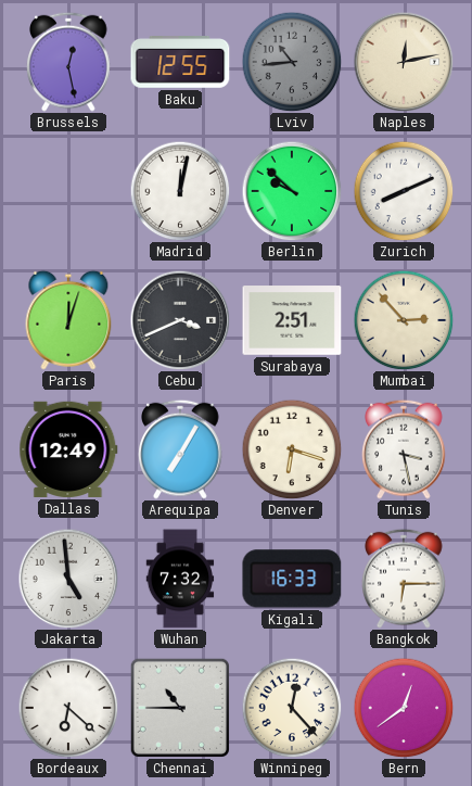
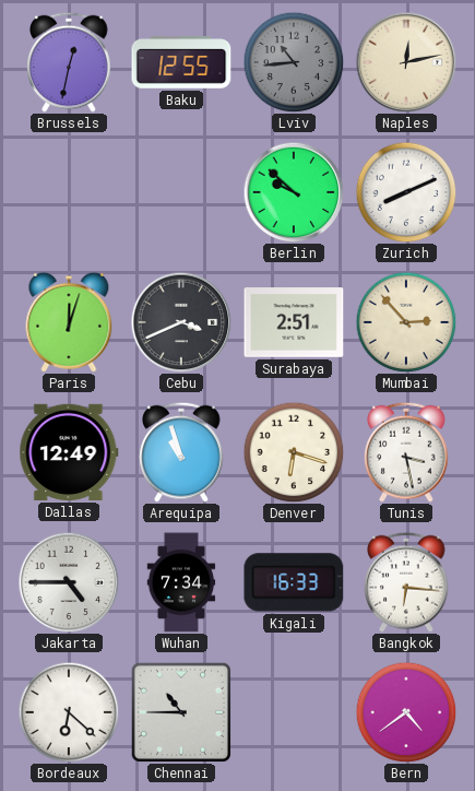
Brussels: 12:28 -> 12:32
Madrid: 12:02 -> none
Arequipa: 7:05 -> 10:57
Jakarta: 4:59 -> 4:45
Wuhan: 7:32 -> 7:34
Bangkok: 6:15 -> 6:16
Winnipeg: 12:23 -> none
Bern: 12:39 -> 4:39
